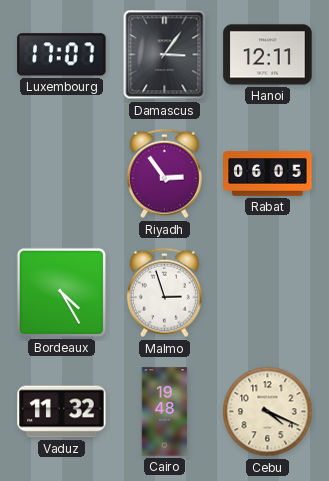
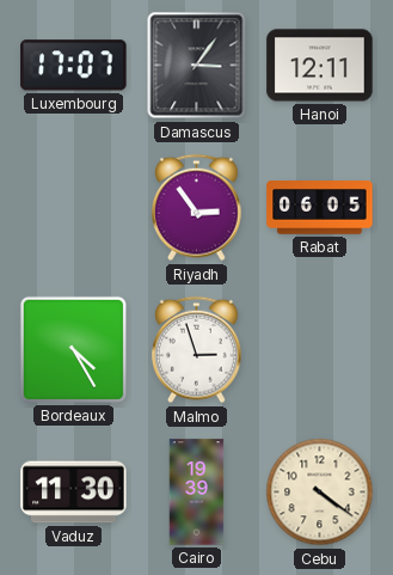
Vaduz: 11:32 -> 11:30
Cairo: 19:48 -> 19:39
Cebu: 4:19 -> 4:21
